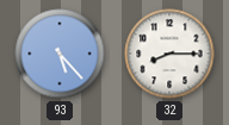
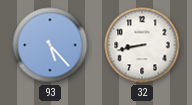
32: 8:15 -> 8:43
